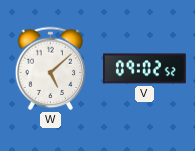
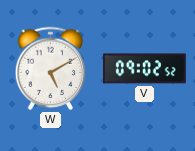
W: 5:08 -> 5:10
